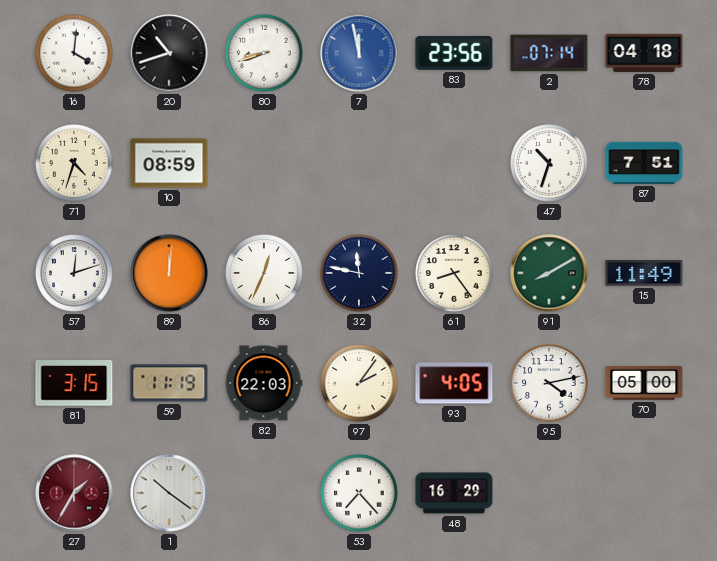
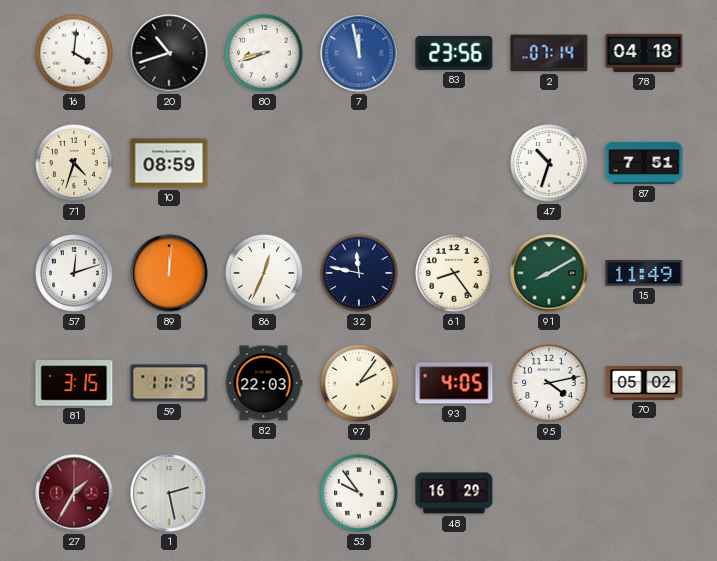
70: 05:00 -> 05:02
1: 10:21 -> 2:28
53: 7:23 -> 9:54
